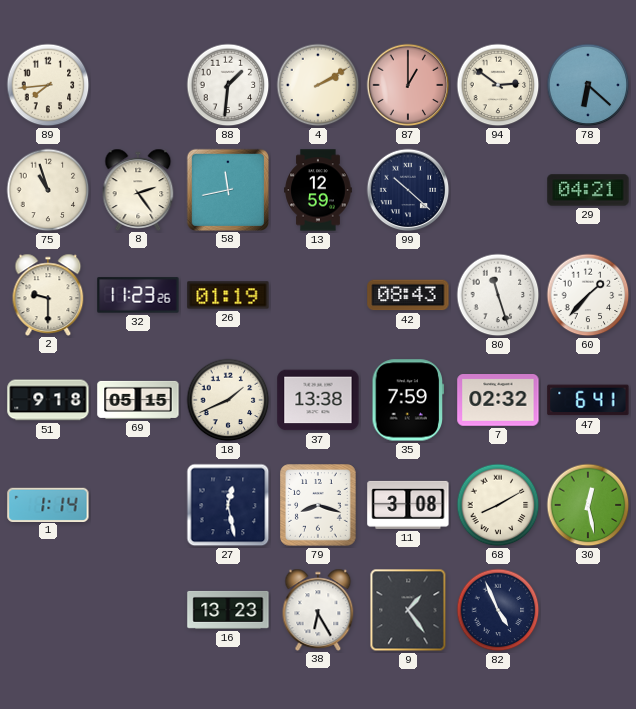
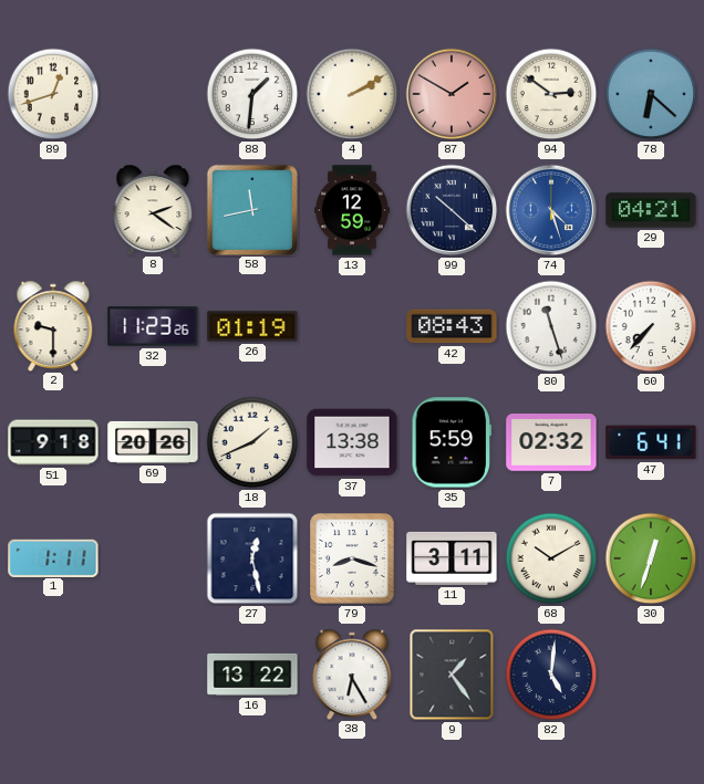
89: 7:44 -> 12:42
87: 1:00 -> 1:50
75: 10:57 -> none
8: 2:24 -> 2:21
74: none -> 4:27
60: 1:37 -> 7:37
69: 05:15 -> 20:26
35: 7:59 -> 5:59
1: 1:14 -> 1:11
11: 3:08 -> 3:11
68: 8:10 -> 10:10
30: 12:28 -> 12:33
16: 13:23 -> 13:22
82: 4:56 -> 5:01
